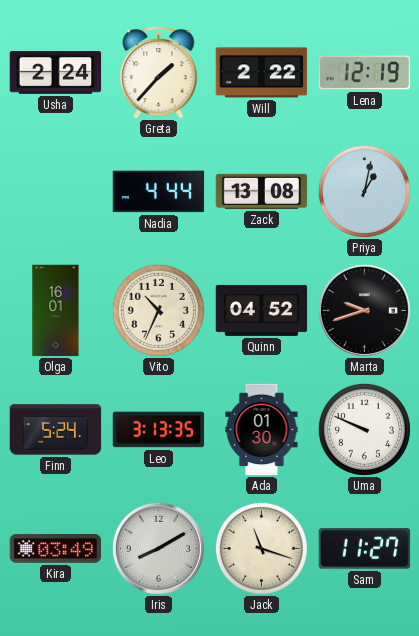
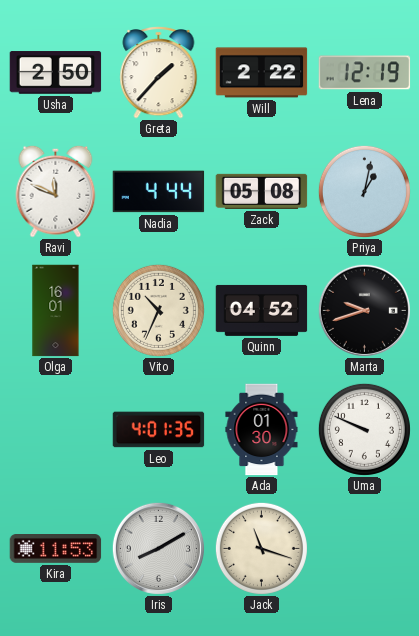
Usha: 2:24 -> 2:50
Ravi: none -> 11:49
Zack: 13:08 -> 05:08
Finn: 5:24 -> none
Leo: 3:13 -> 4:01
Kira: 03:49 -> 11:53
Sam: 11:27 -> none
